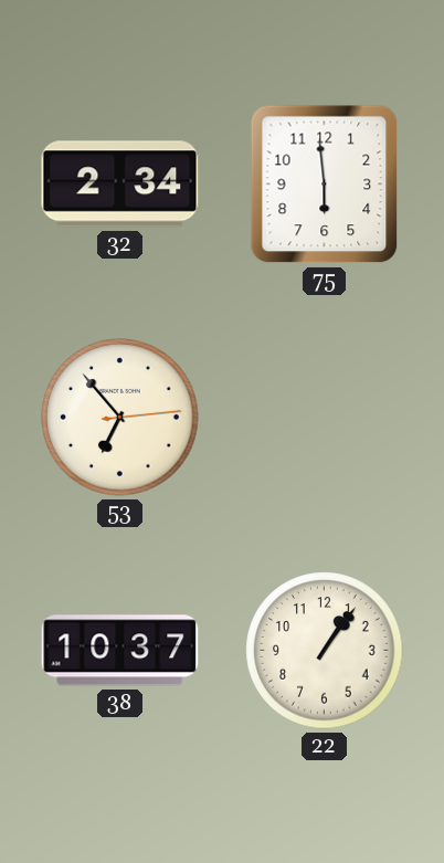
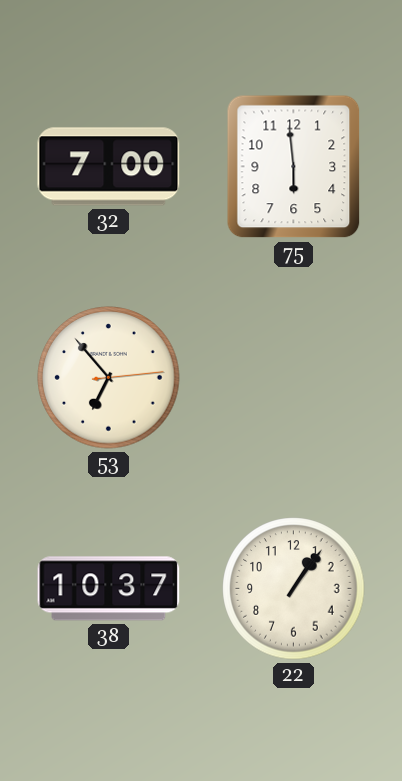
32: 2:34 -> 7:00
